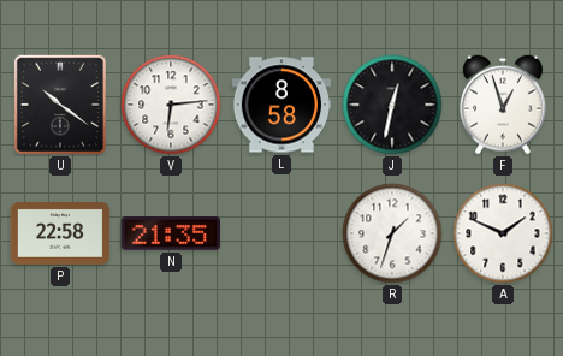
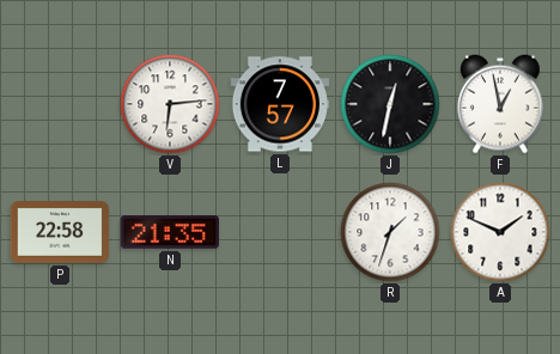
U: 10:21 -> none
L: 8:58 -> 7:57
F: 12:57 -> 12:58
